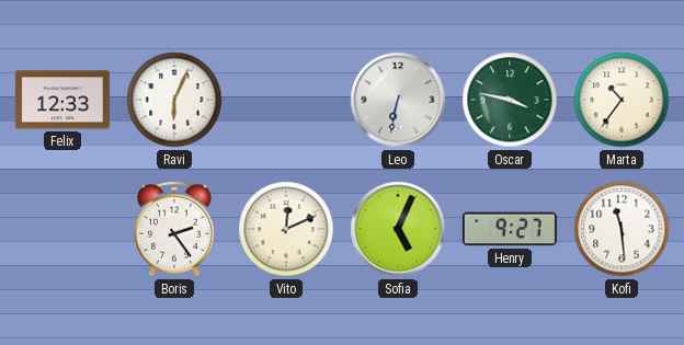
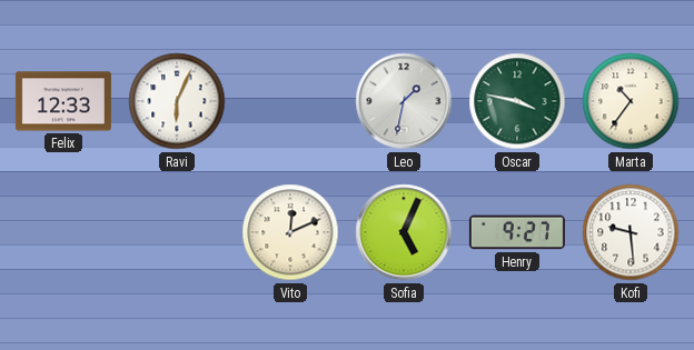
Leo: 6:32 -> 1:32
Boris: 2:24 -> none
Kofi: 11:29 -> 9:29
